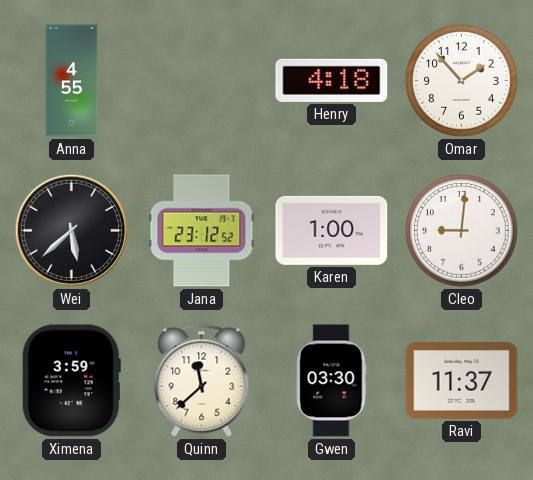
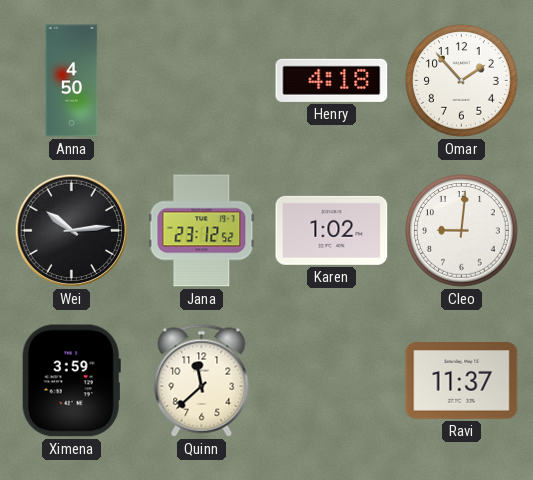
Anna: 4:55 -> 4:50
Wei: 5:38 -> 10:14
Karen: 1:00 -> 1:02
Gwen: 03:30 -> none
